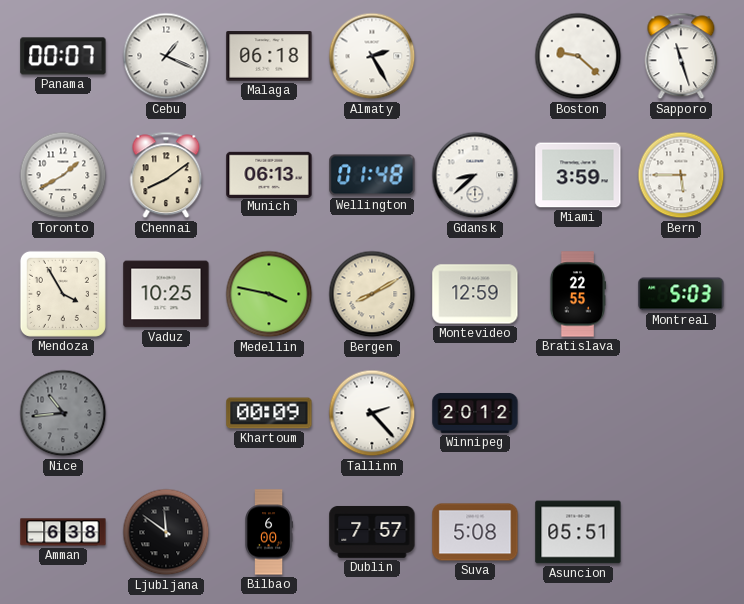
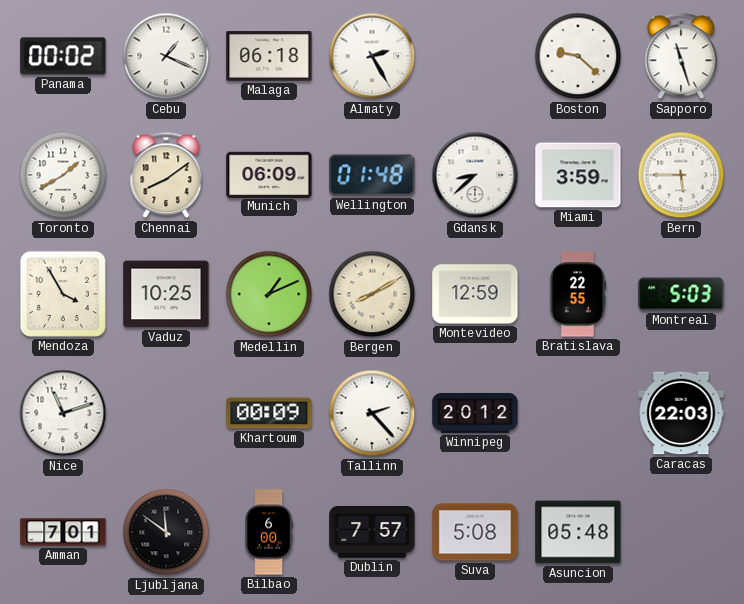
Panama: 00:07 -> 00:02
Munich: 06:13 -> 06:09
Medellin: 3:47 -> 1:11
Nice: 10:44 -> 11:12
Nice dial: grey -> white
Caracas: none -> 22:03
Amman: 6:38 -> 7:01
Asuncion: 05:51 -> 05:48
